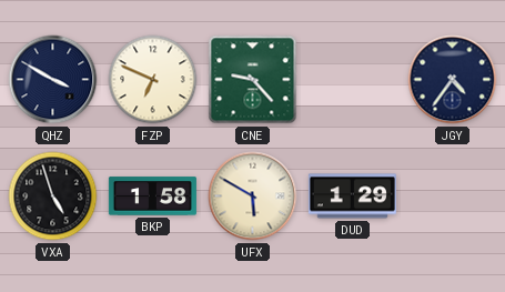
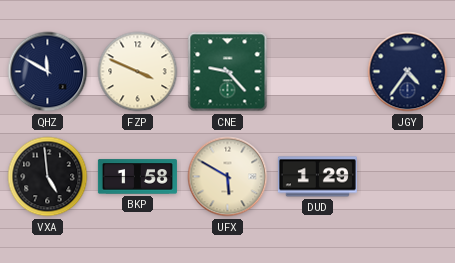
QHZ: 3:50 -> 11:50
FZP: 6:49 -> 3:49
VXA: 4:57 -> 4:59
